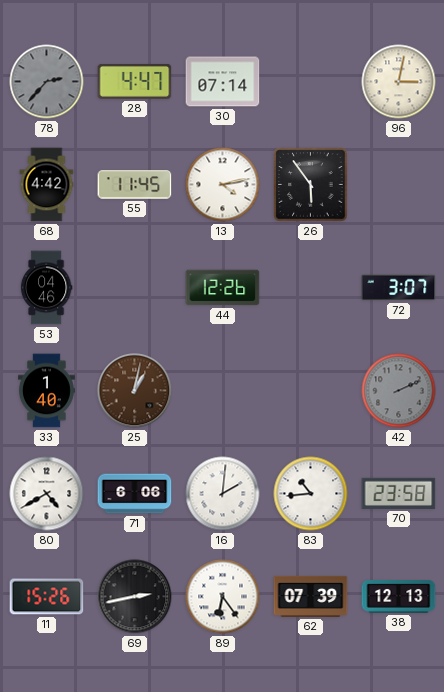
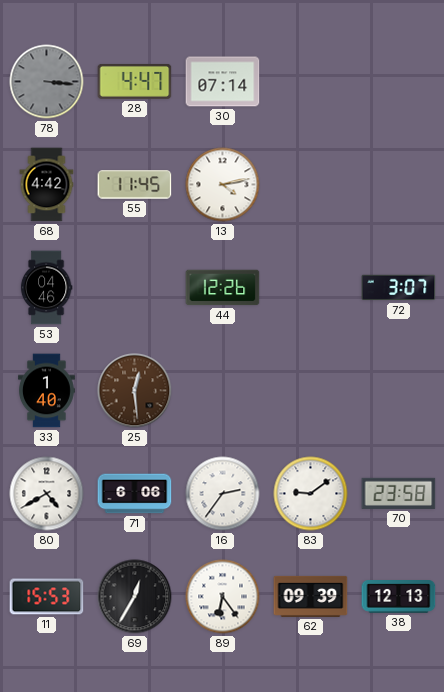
78: 2:37 -> 3:16
96: 3:02 -> none
26: 5:54 -> none
25: 1:02 -> 12:29
42: 2:11 -> none
16: 2:01 -> 2:36
83: 10:44 -> 9:09
11: 15:26 -> 15:53
69: 2:43 -> 12:35
62: 07:39 -> 09:39
